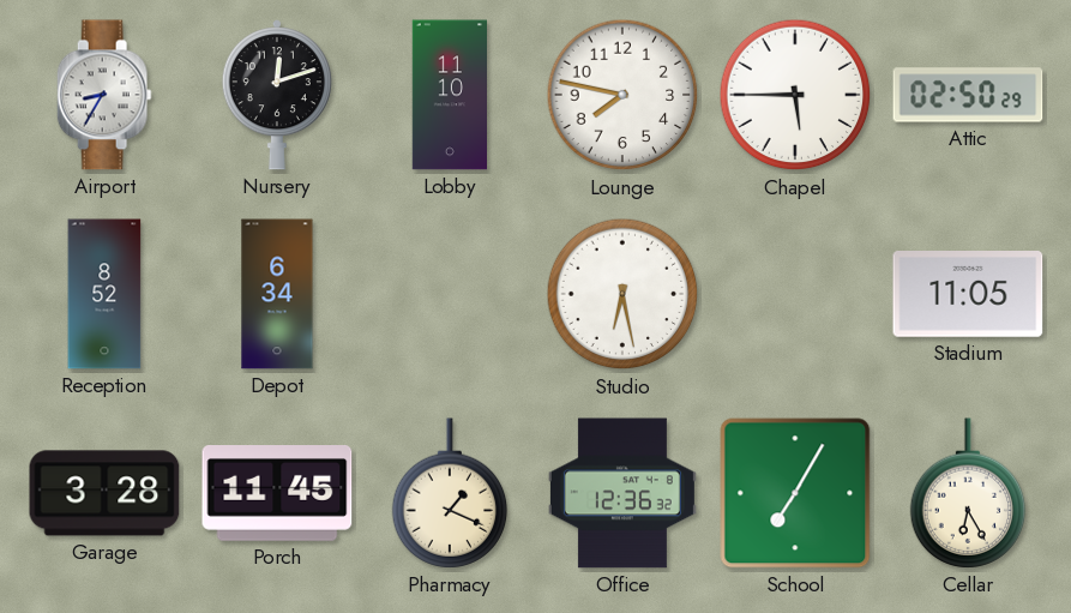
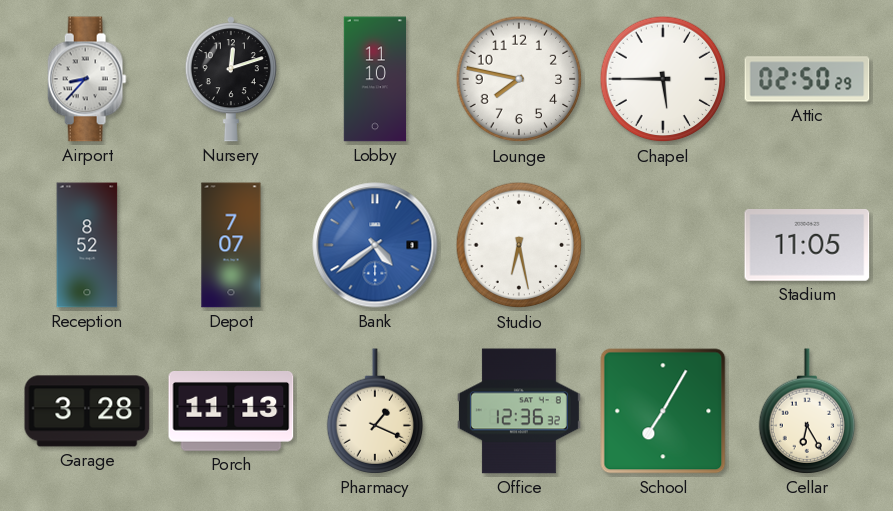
Airport: 8:35 -> 8:37
Depot: 6:34 -> 7:07
Bank: none -> 4:39
Porch: 11:45 -> 11:13
